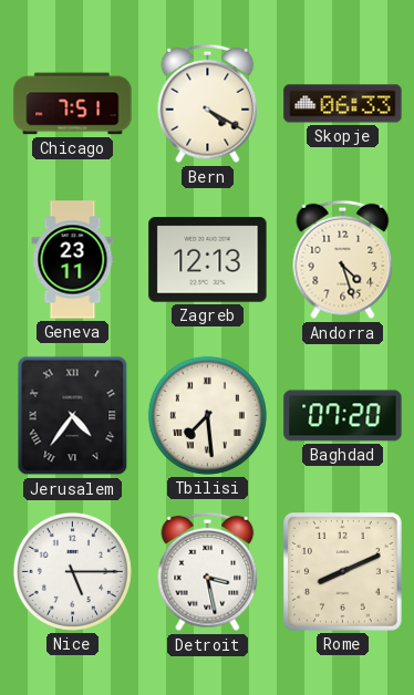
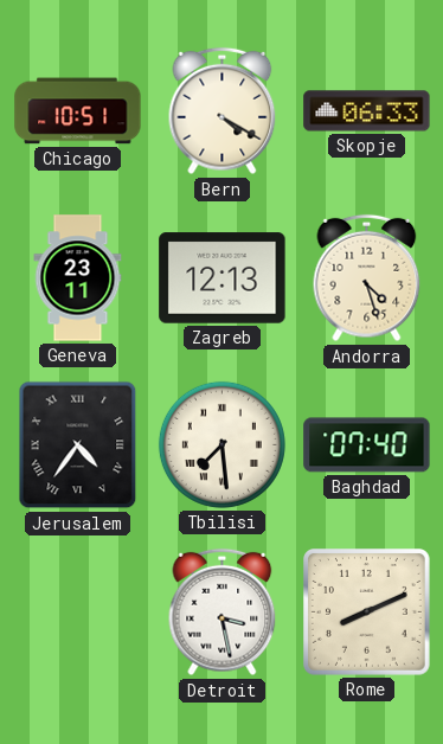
Chicago: 7:51 -> 10:51
Baghdad: 07:20 -> 07:40
Nice: 5:15 -> none
